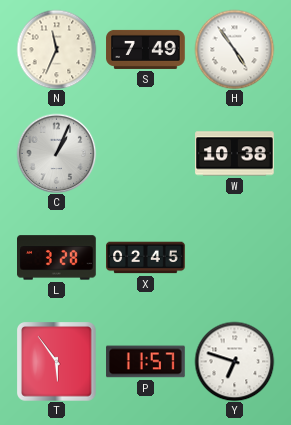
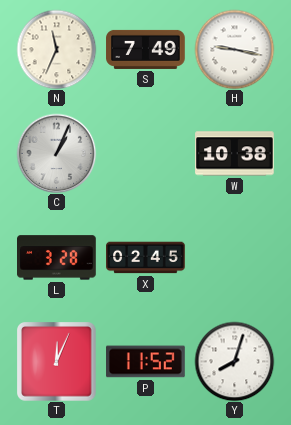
H: 4:54 -> 9:17
T: 5:54 -> 12:04
P: 11:57 -> 11:52
Y: 6:48 -> 8:03
